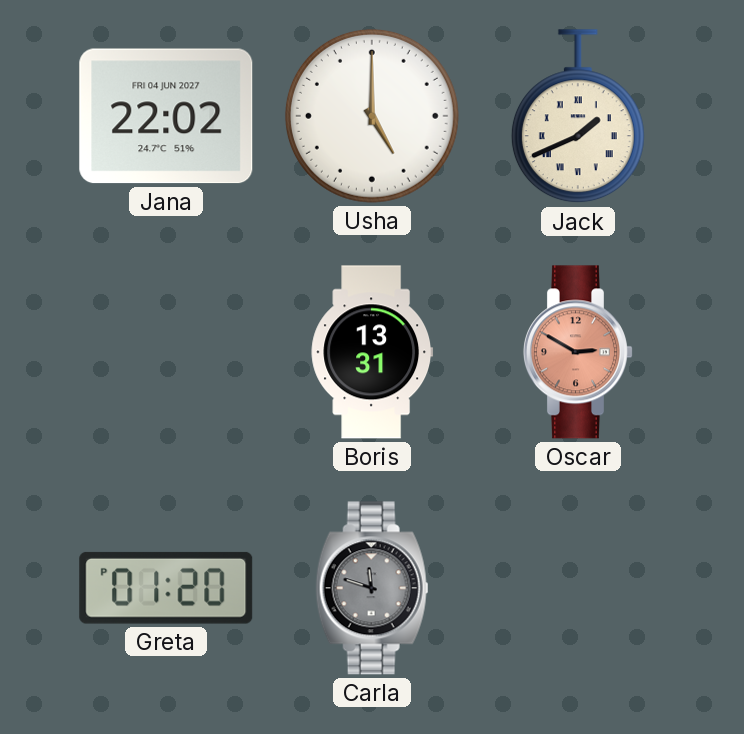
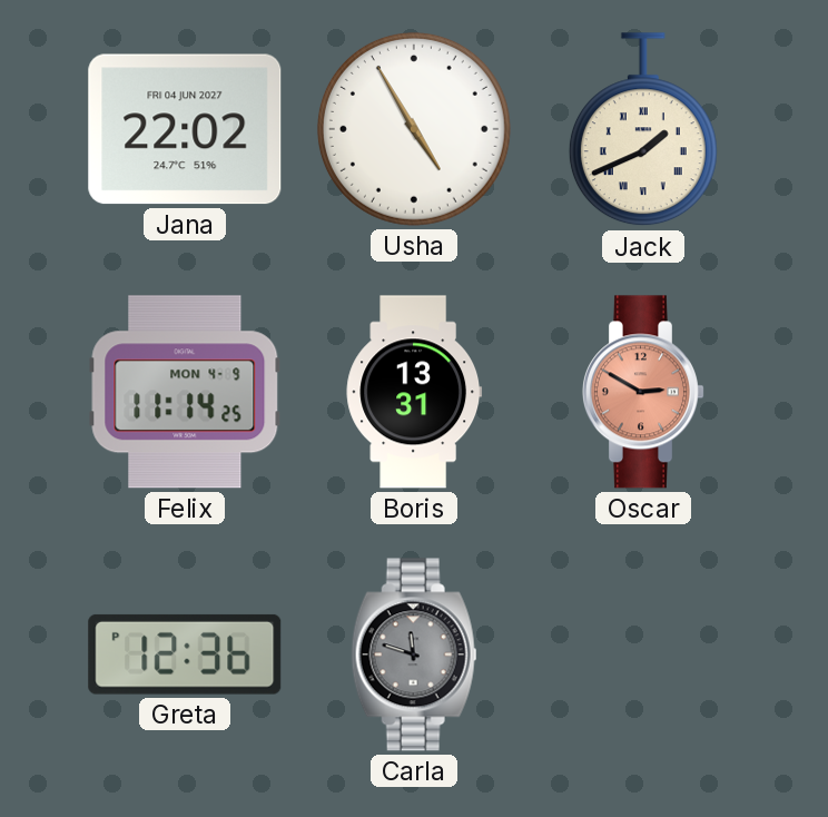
Usha: 5:00 -> 4:55
Felix: none -> 11:14
Greta: 01:20 -> 12:36
